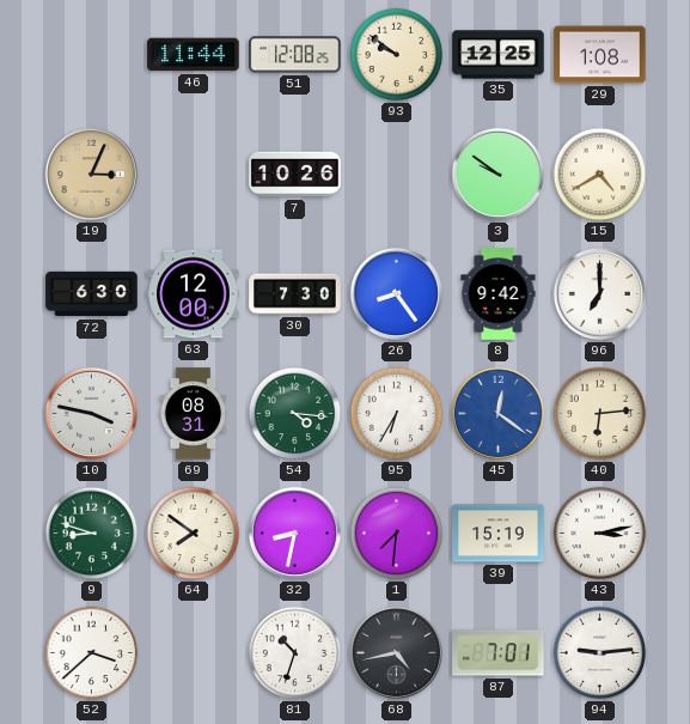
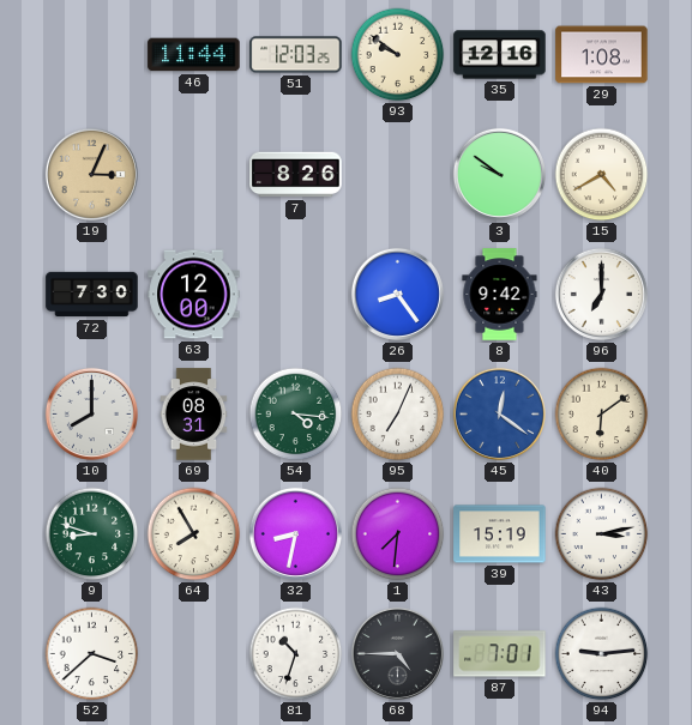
51: 12:08 -> 12:03
35: 12:25 -> 12:16
7: 10:26 -> 8:26
72: 6:30 -> 7:30
30: 7:30 -> none
10: 3:47 -> 8:00
95: 6:35 -> 7:04
40: 6:14 -> 6:09
64: 7:51 -> 7:55
68: 4:43 -> 4:45
